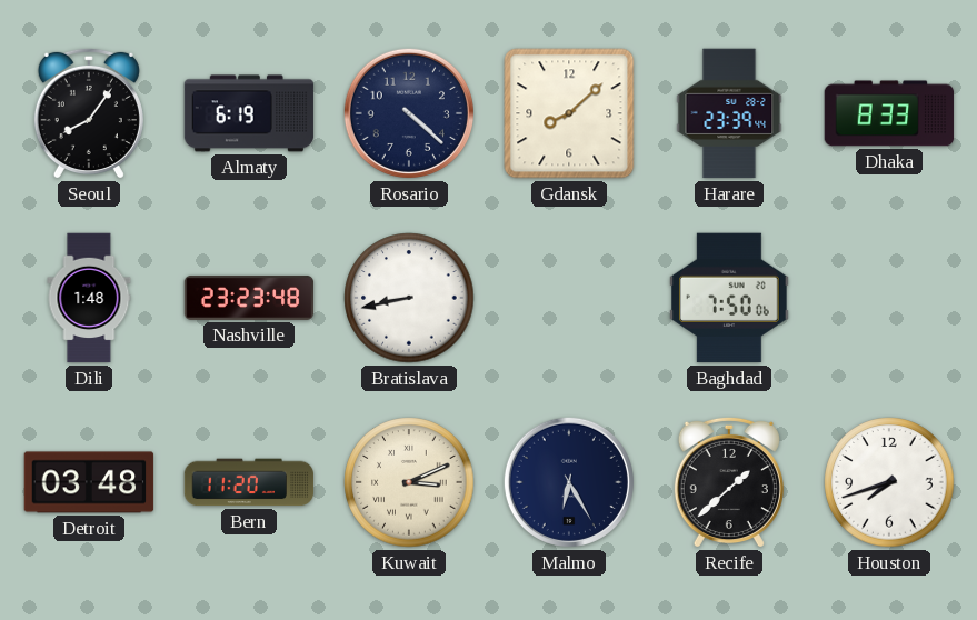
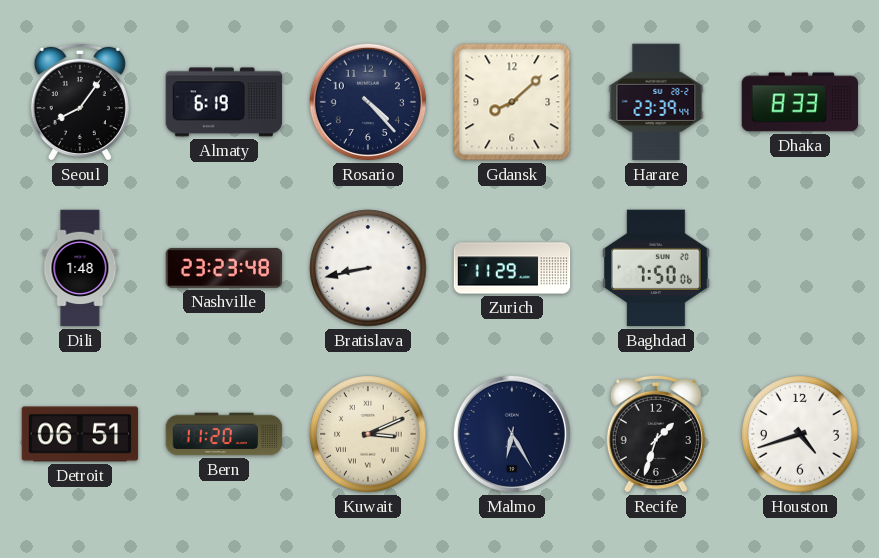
Rosario: 4:22 -> 4:23
Zurich: none -> 11:29
Detroit: 03:48 -> 06:51
Recife: 1:38 -> 1:33
Houston: 7:42 -> 4:42
